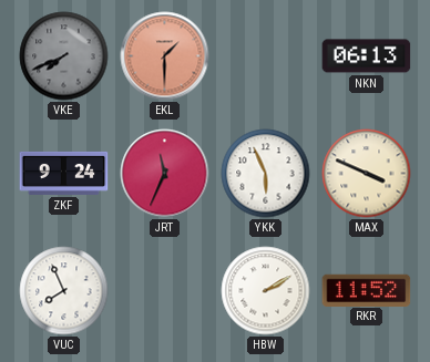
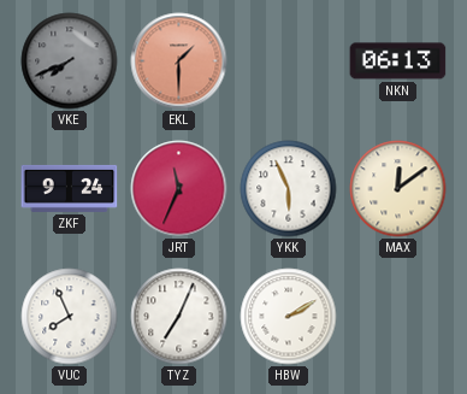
MAX: 3:49 -> 12:09
TYZ: none -> 7:04
RKR: 11:52 -> none
